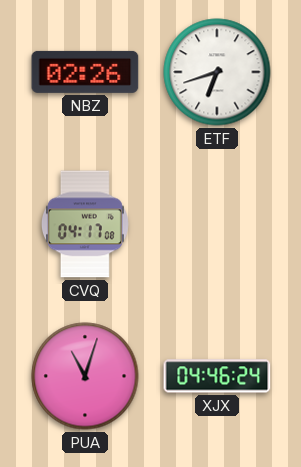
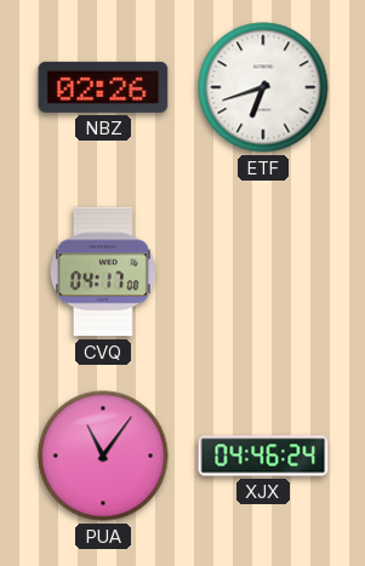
PUA: 11:03 -> 11:06
